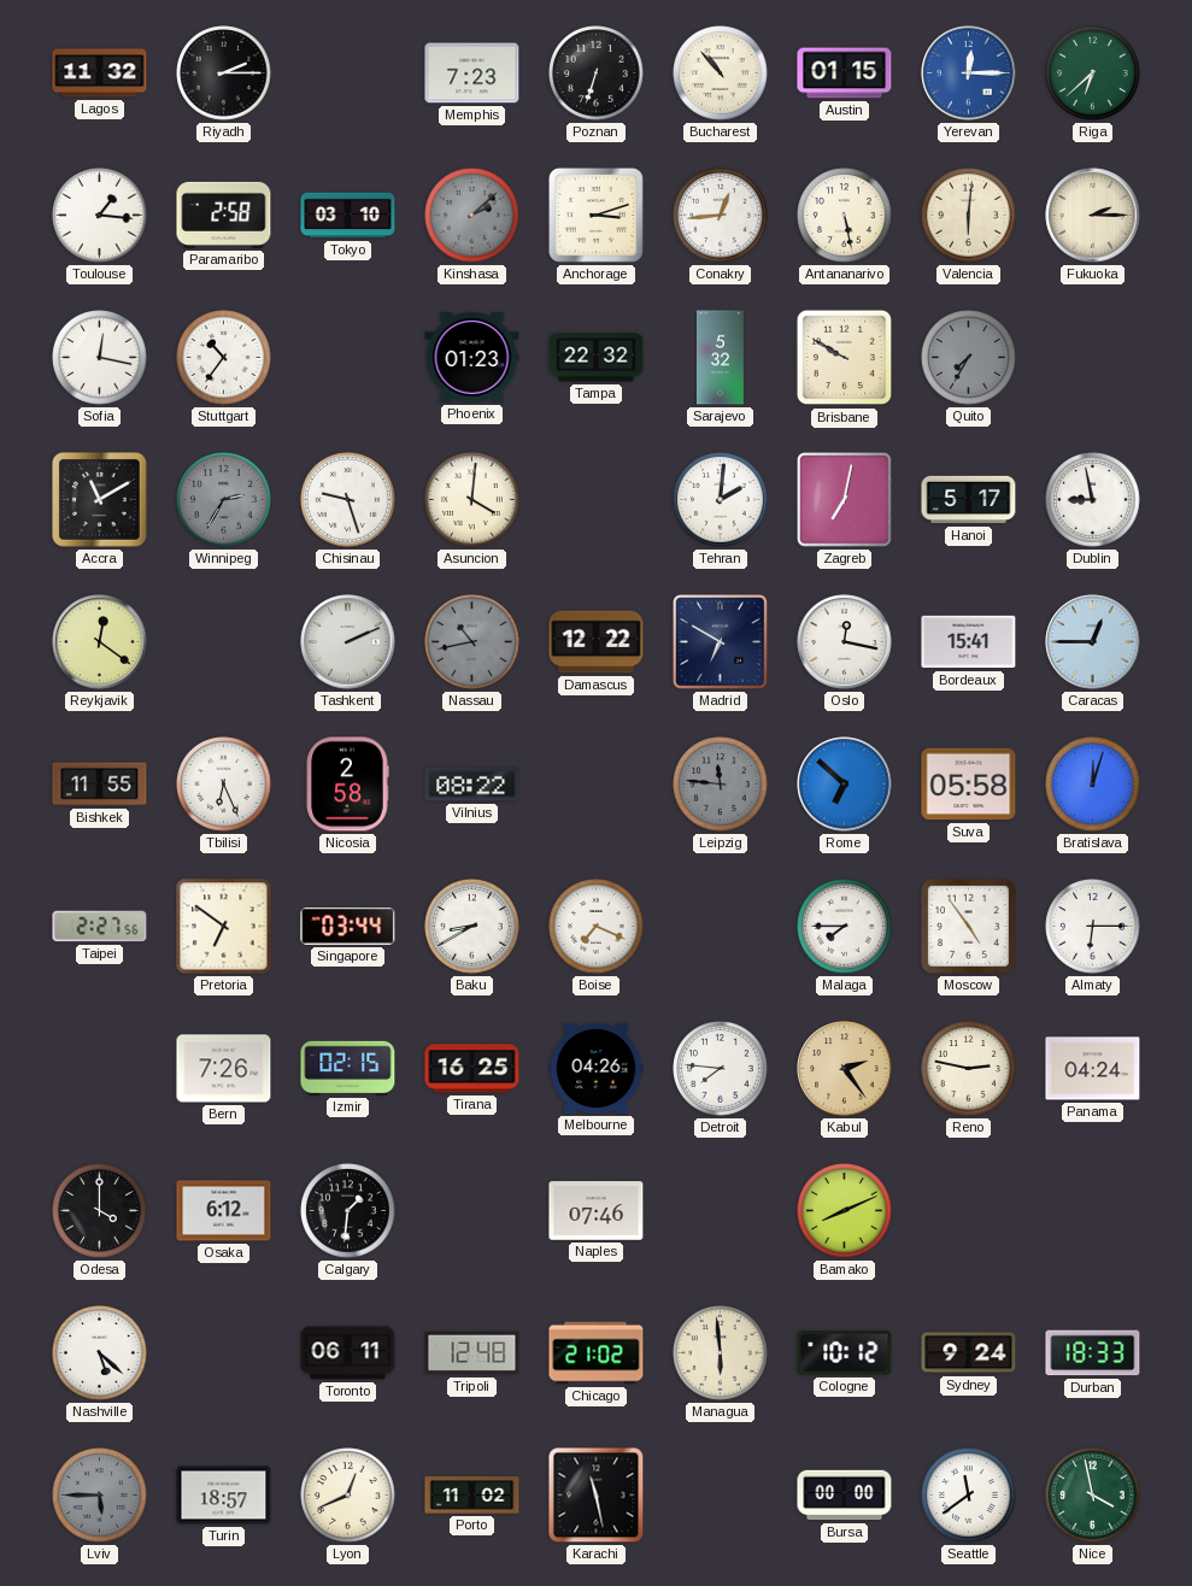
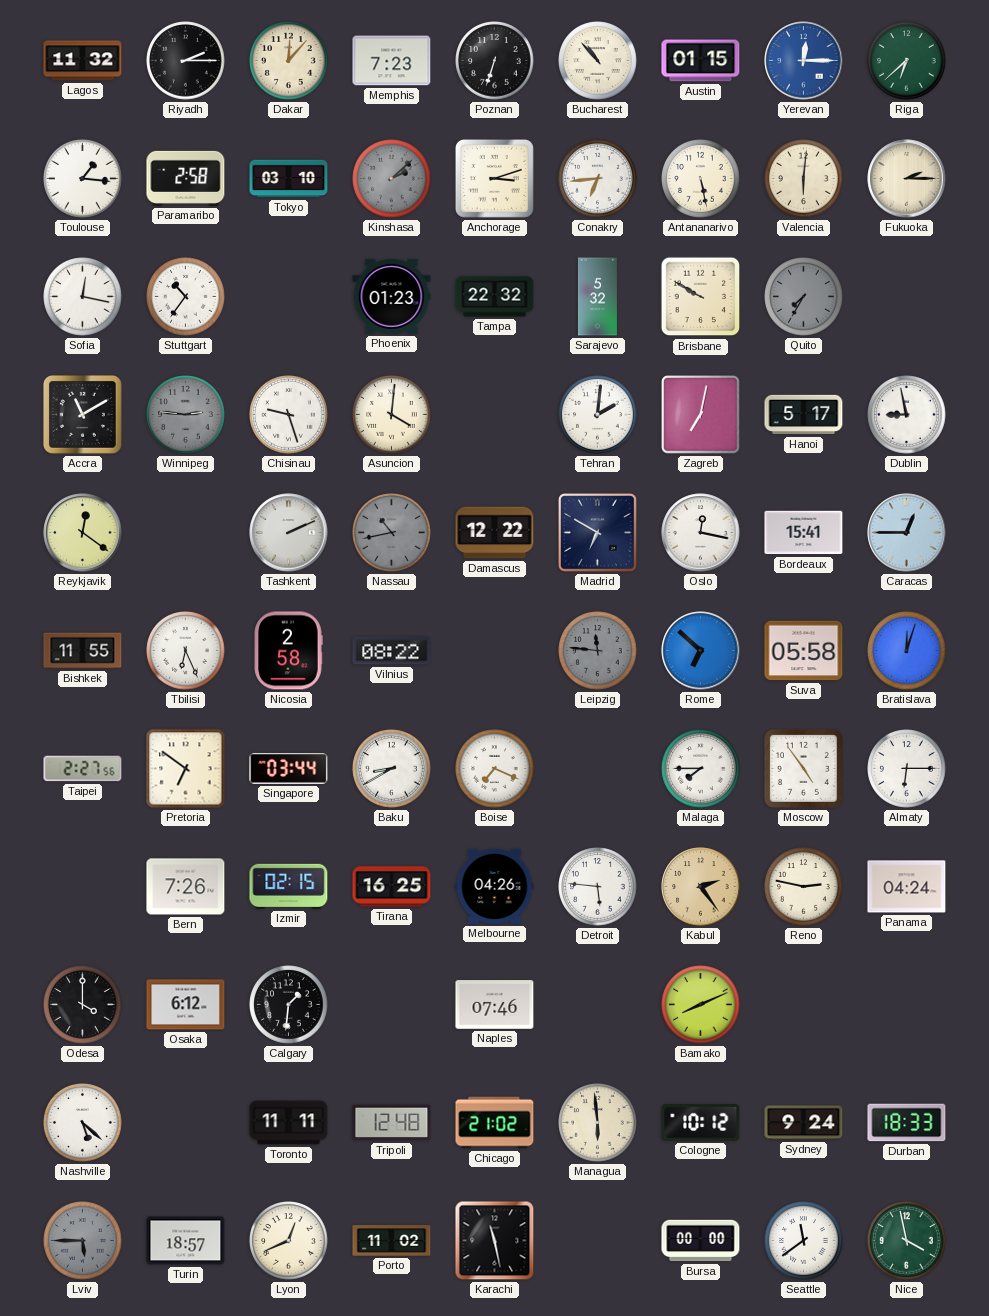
Dakar: none -> 12:07
Conakry: 12:44 -> 6:44
Winnipeg: 2:35 -> 2:46
Detroit: 7:46 -> 5:46
Toronto: 06:11 -> 11:11
